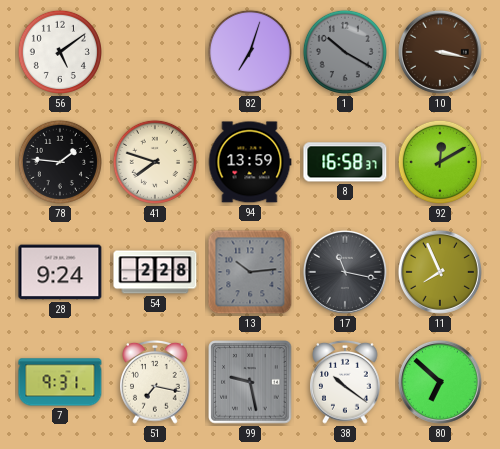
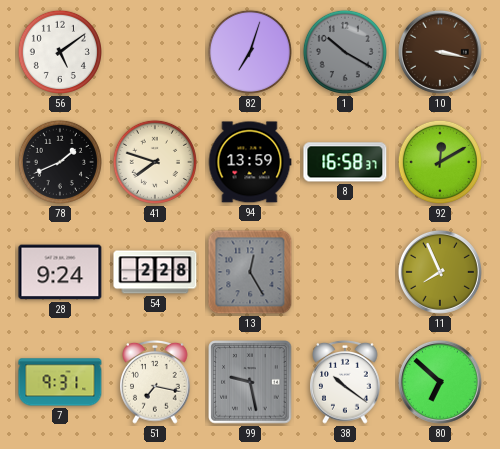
78: 1:46 -> 1:41
13: 10:14 -> 12:25
17: 11:17 -> none
